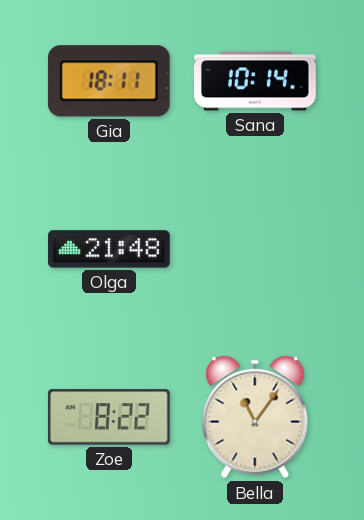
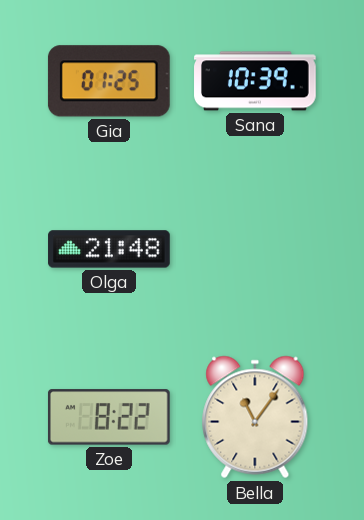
Gia: 18:11 -> 01:25
Sana: 10:14 -> 10:39
